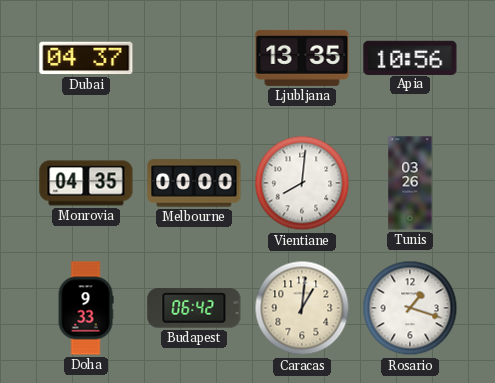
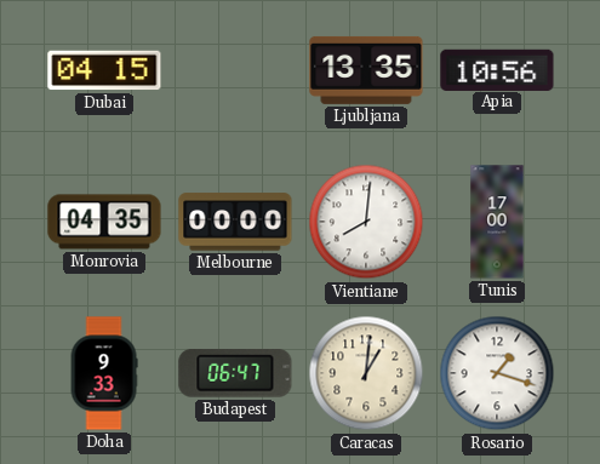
Dubai: 04:37 -> 04:15
Tunis: 03:26 -> 17:00
Budapest: 06:42 -> 06:47
